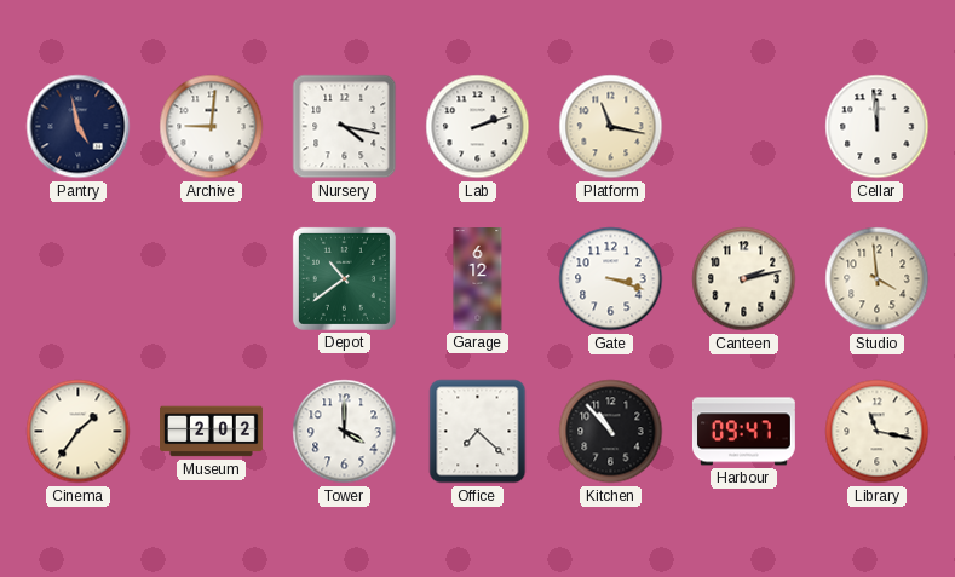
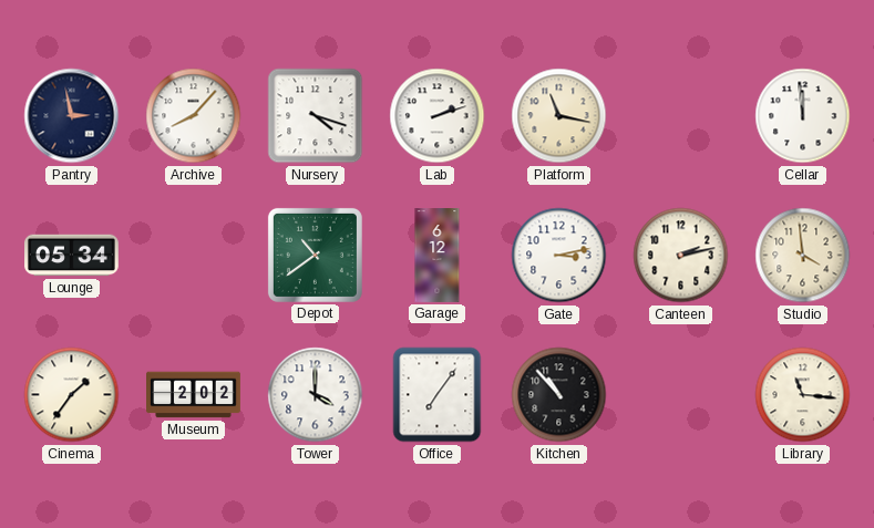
Pantry: 4:58 -> 2:58
Archive: 9:01 -> 8:07
Nursery: 4:17 -> 4:18
Lounge: none -> 05:34
Gate: 3:18 -> 3:13
Office: 7:22 -> 7:06
Harbour: 09:47 -> none
Library: 11:17 -> 11:16
